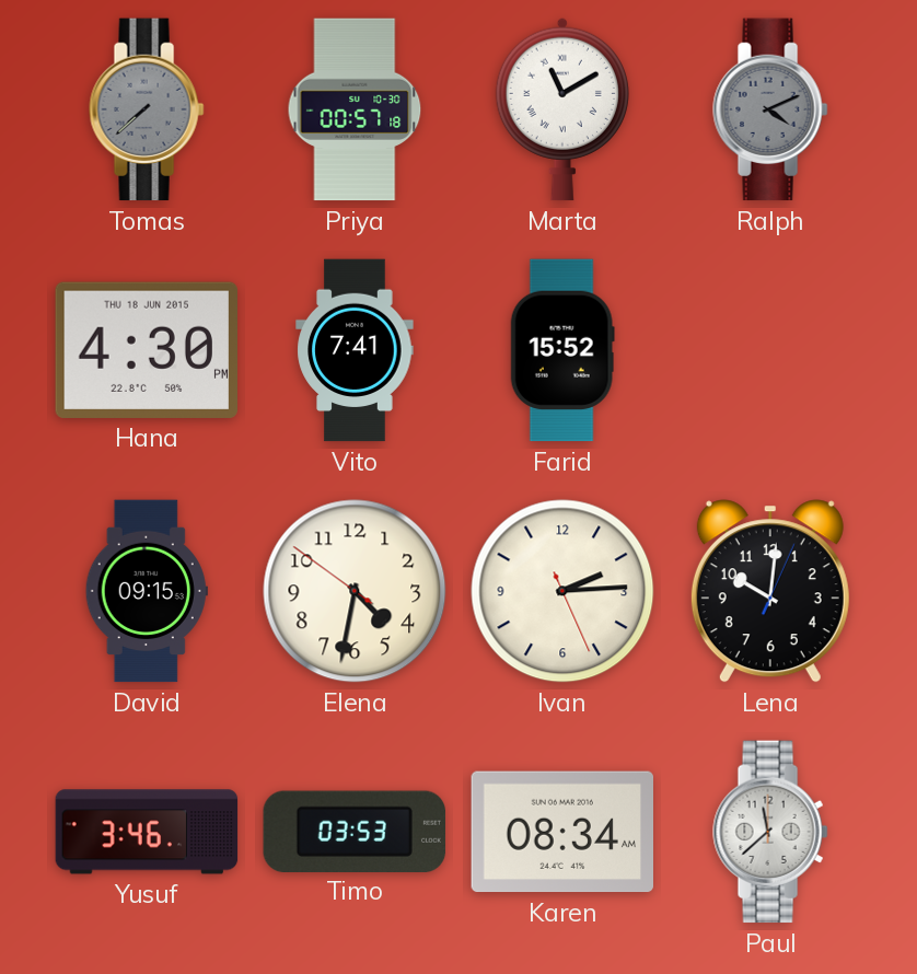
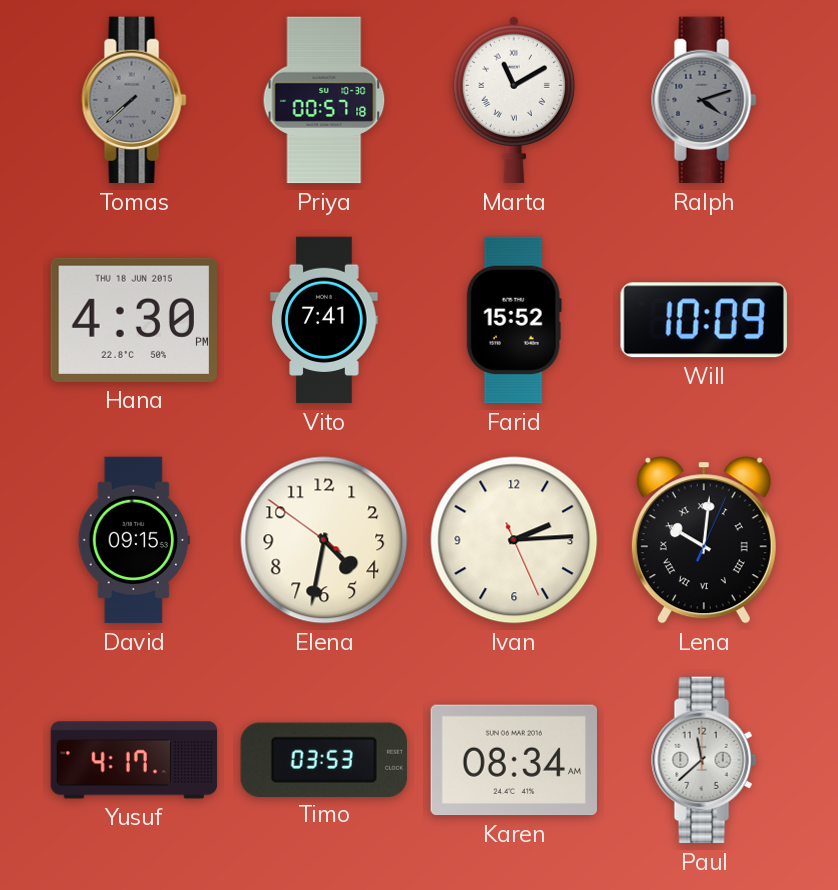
Ralph: 4:11 -> 4:12
Will: none -> 10:09
Lena numerals: Arabic -> Roman
Yusuf: 3:46 -> 4:17
